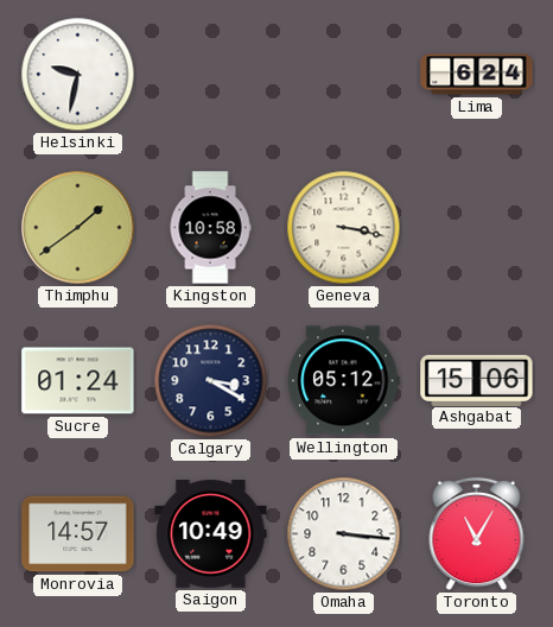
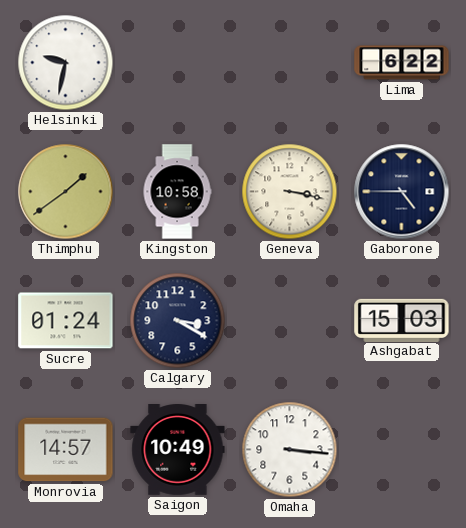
Lima: 6:24 -> 6:22
Gaborone: none -> 4:45
Wellington: 05:12 -> none
Ashgabat: 15:06 -> 15:03
Toronto: 11:05 -> none
